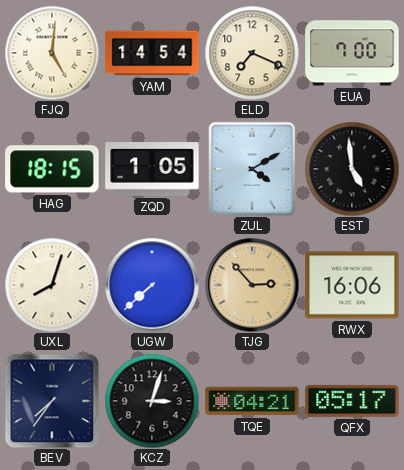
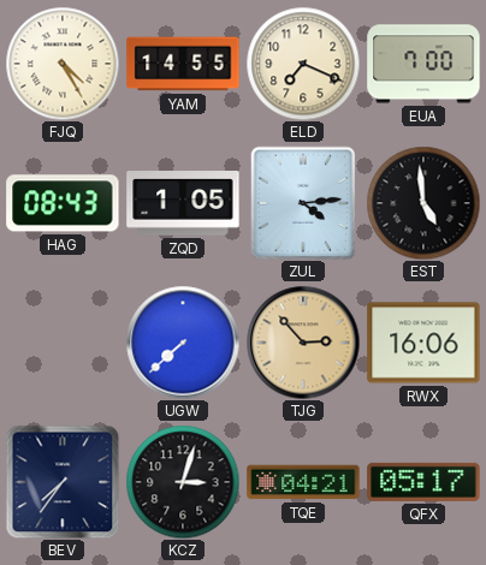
FJQ: 5:01 -> 4:25
YAM: 14:54 -> 14:55
HAG: 18:15 -> 08:43
ZUL: 4:10 -> 4:14
UXL: 8:03 -> none
